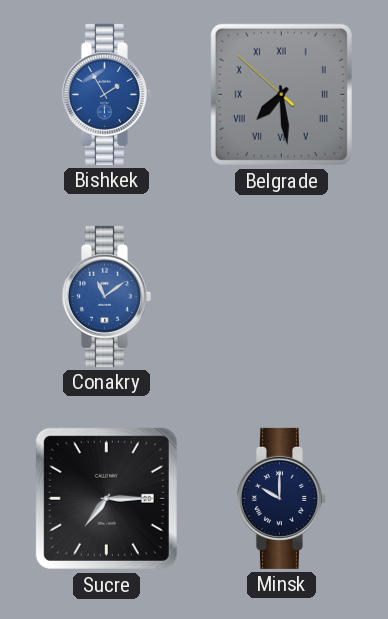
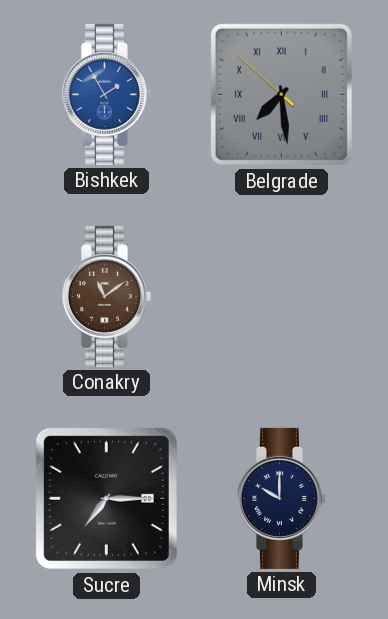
Conakry dial: blue -> brown
